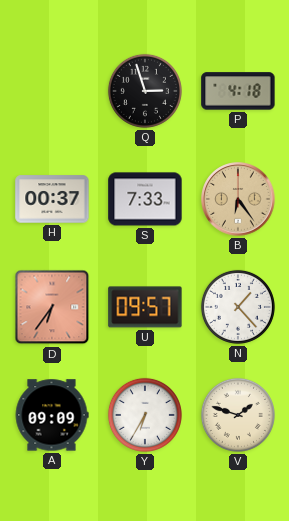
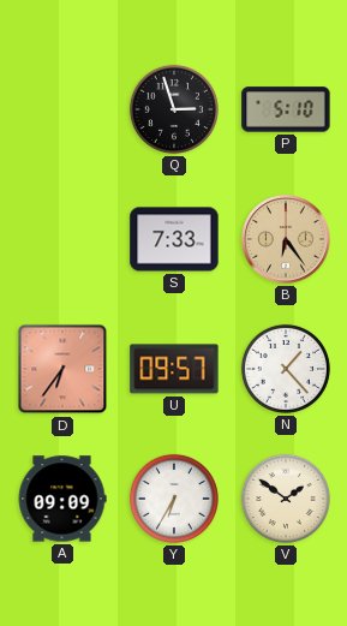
P: 4:18 -> 5:10
H: 00:37 -> none
V: 1:48 -> 1:51
